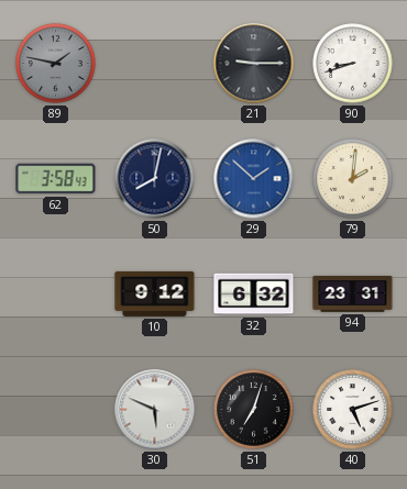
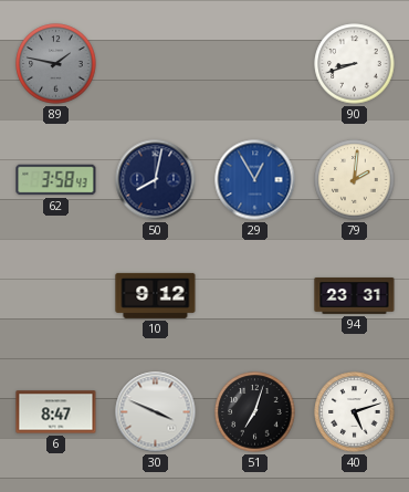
21: 9:15 -> none
29: 1:52 -> 12:55
32: 6:32 -> none
6: none -> 8:47
30: 5:49 -> 3:49
